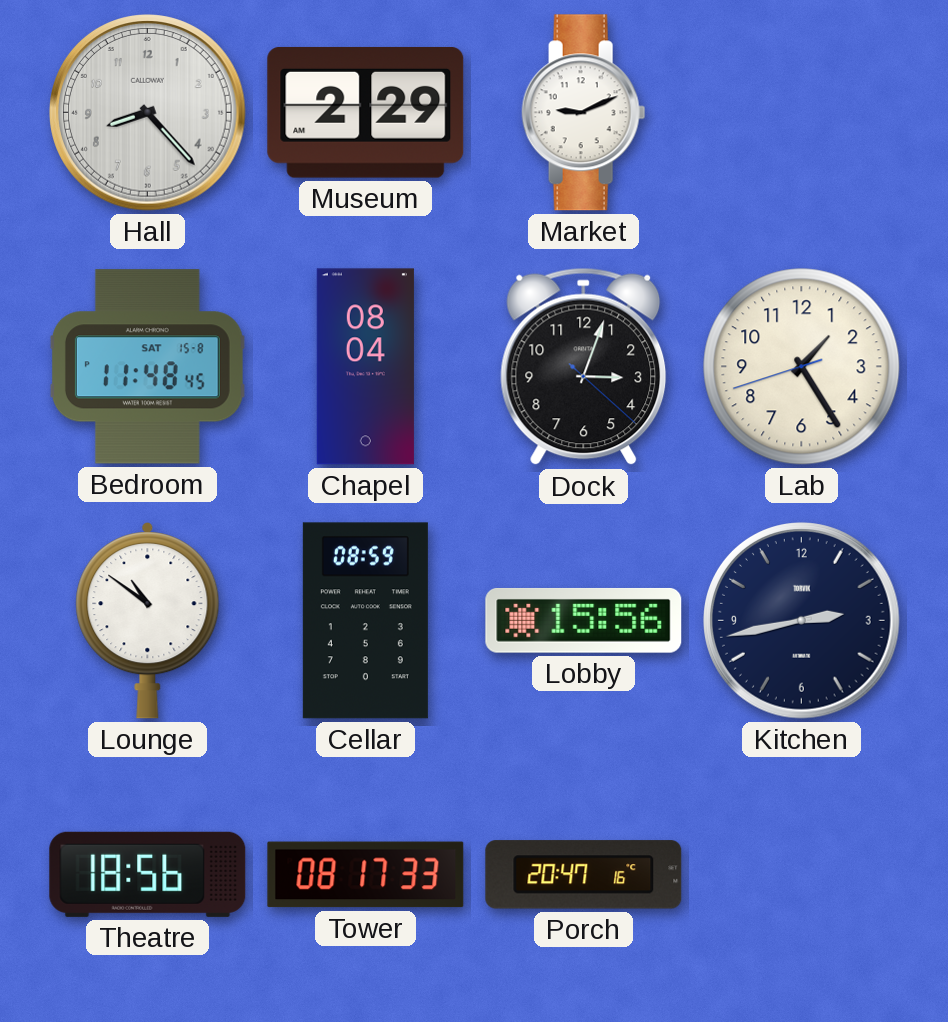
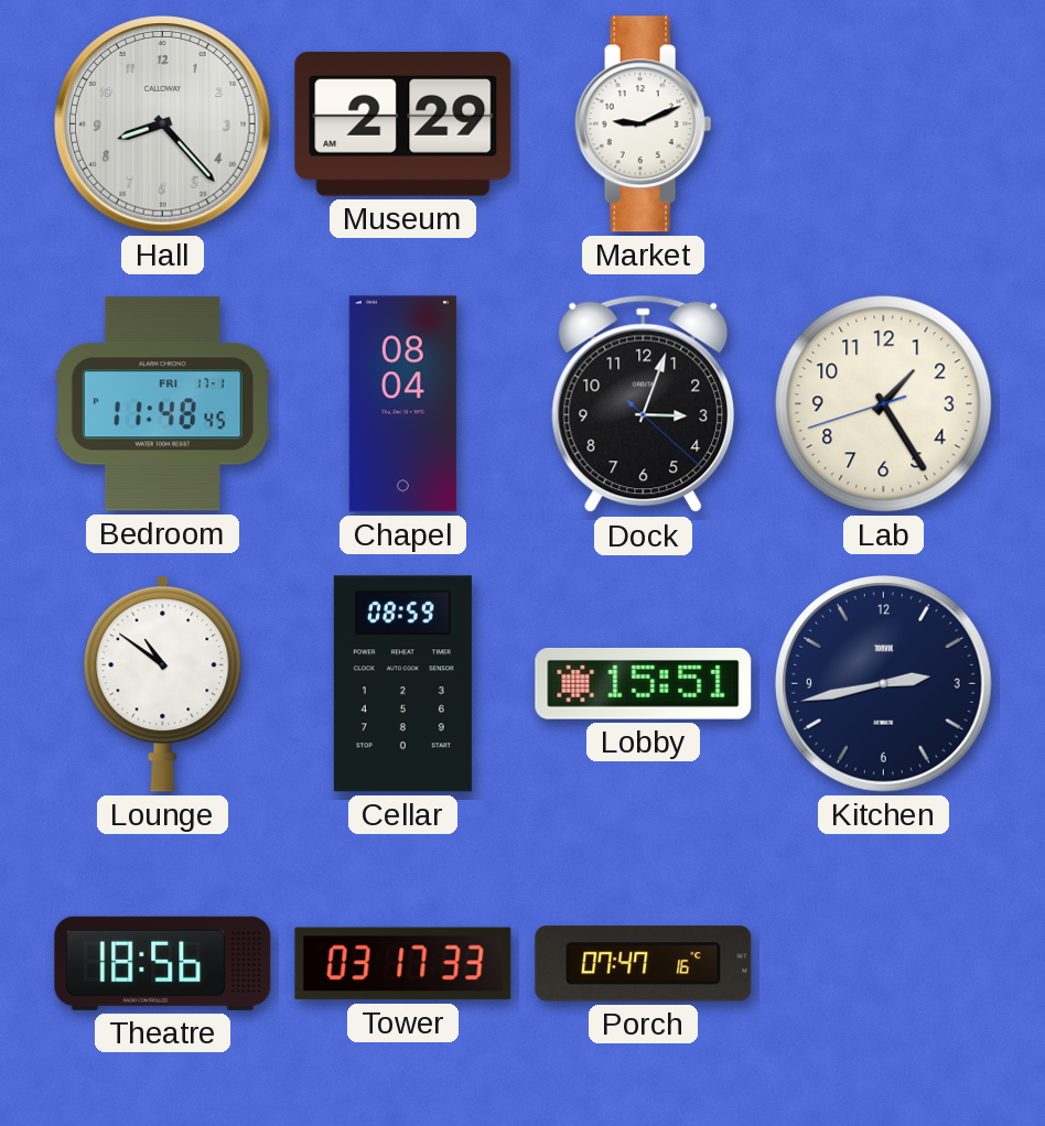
Bedroom date: SAT 15-8 -> FRI 17-1
Lobby: 15:56 -> 15:51
Tower: 08:17 -> 03:17
Porch: 20:47 -> 07:47
